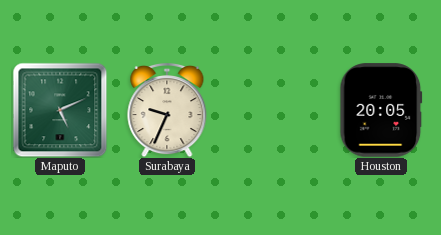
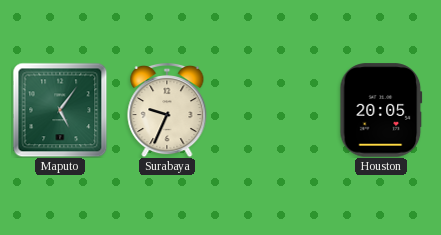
Maputo: 5:11 -> 5:06
